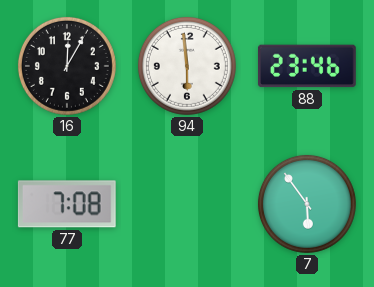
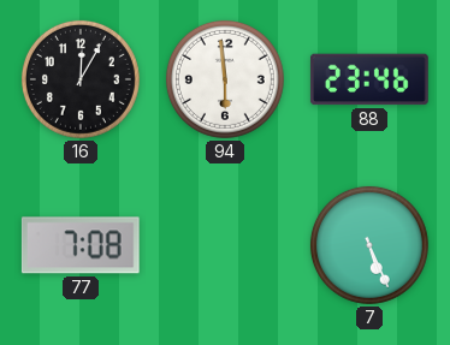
7: 5:54 -> 5:26
